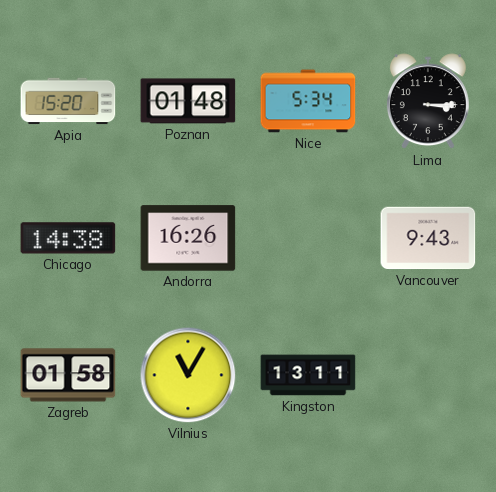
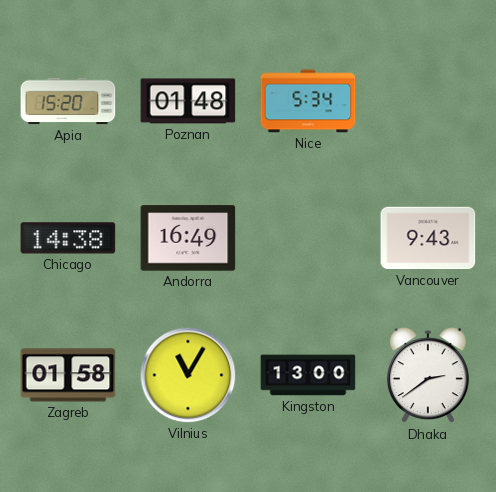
Lima: 3:15 -> none
Andorra: 16:26 -> 16:49
Kingston: 13:11 -> 13:00
Dhaka: none -> 2:39
